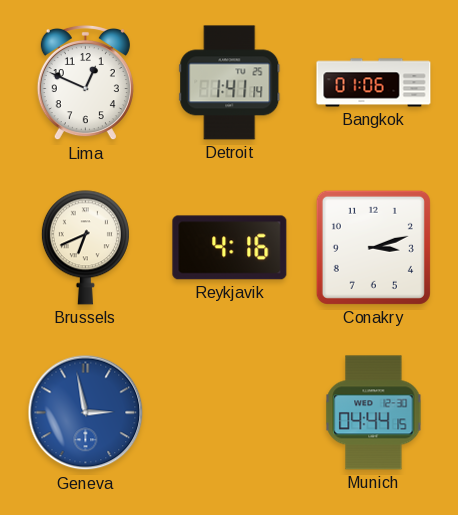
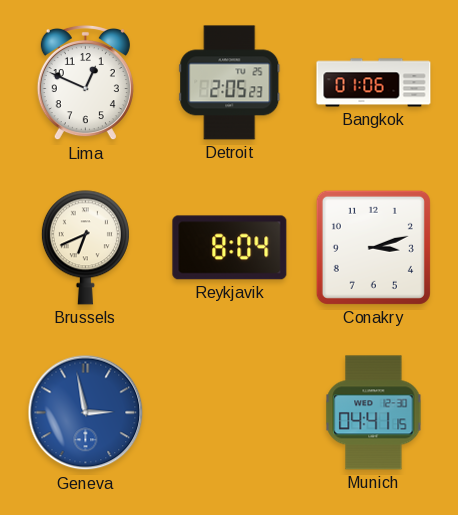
Detroit: 1:41 -> 2:05
Reykjavik: 4:16 -> 8:04
Munich: 04:44 -> 04:41
